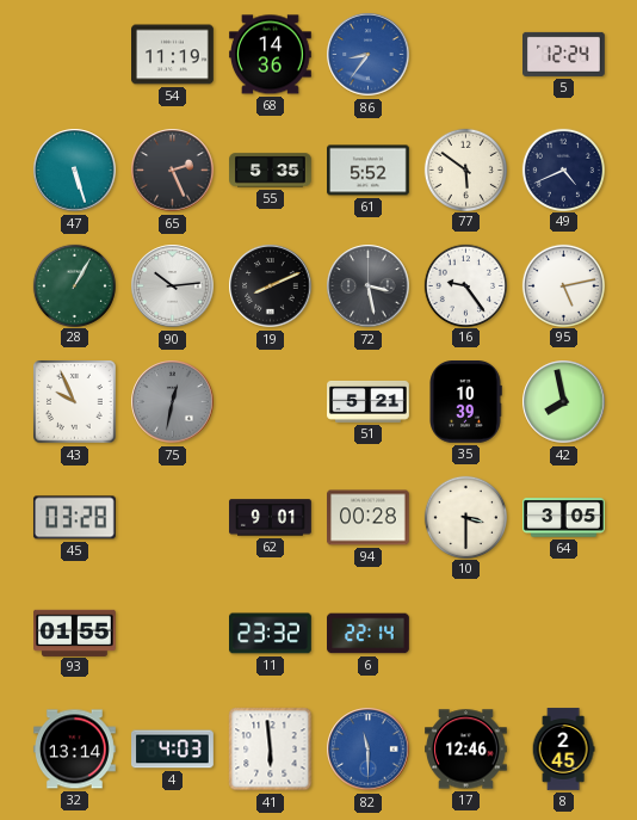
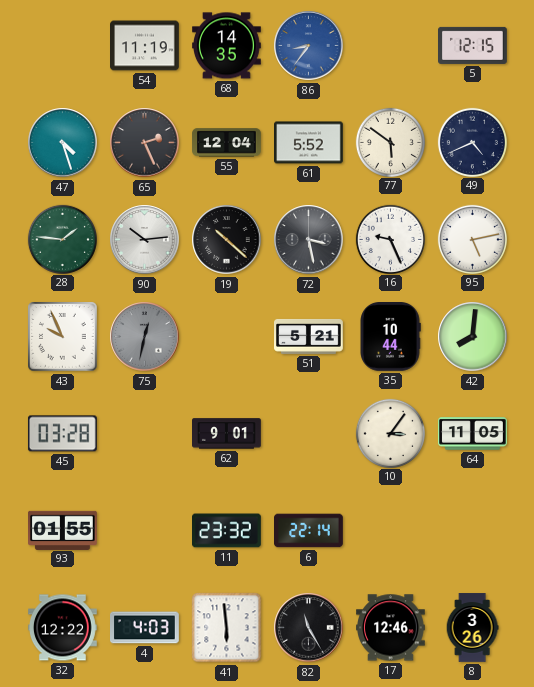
68: 14:36 -> 14:35
5: 12:24 -> 12:15
47: 5:27 -> 4:27
55: 5:35 -> 12:04
28: 1:05 -> 1:46
19: 8:11 -> 10:22
16: 9:24 -> 9:26
35: 10:39 -> 10:44
42: 7:58 -> 8:01
94: 00:28 -> none
10: 3:30 -> 3:06
64: 3:05 -> 11:05
32: 13:14 -> 12:22
82: 11:30 -> 11:25
82 dial: blue -> black
8: 2:45 -> 3:26
